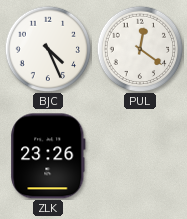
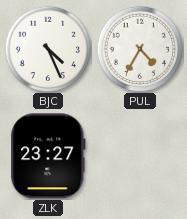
PUL: 12:21 -> 4:35
ZLK: 23:26 -> 23:27
